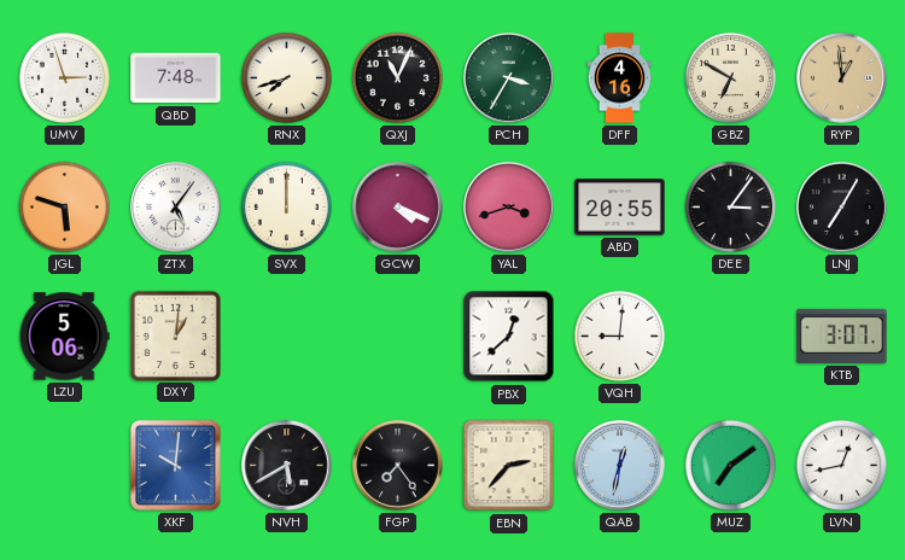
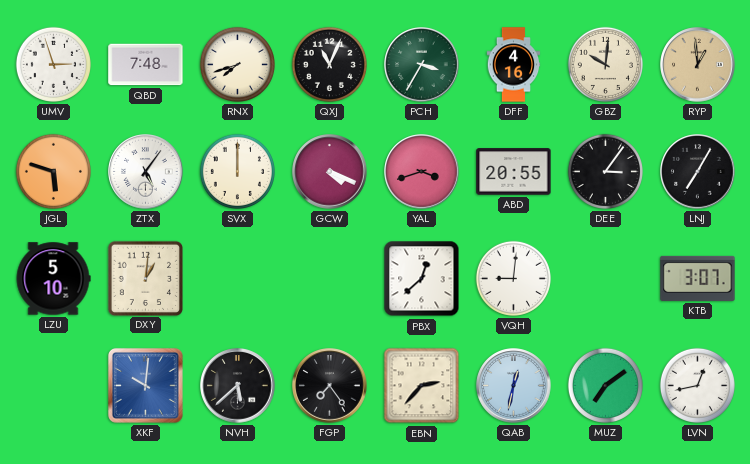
GBZ: 6:50 -> 10:01
LZU: 5:06 -> 5:10
NVH: 5:40 -> 5:38
